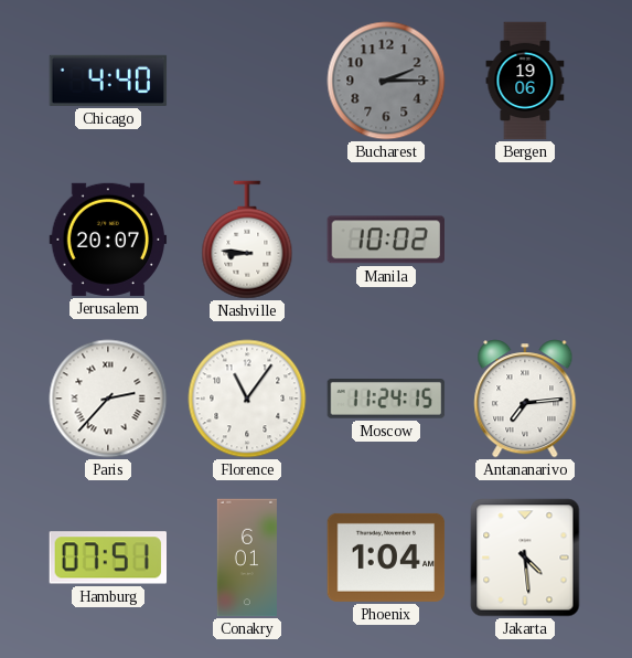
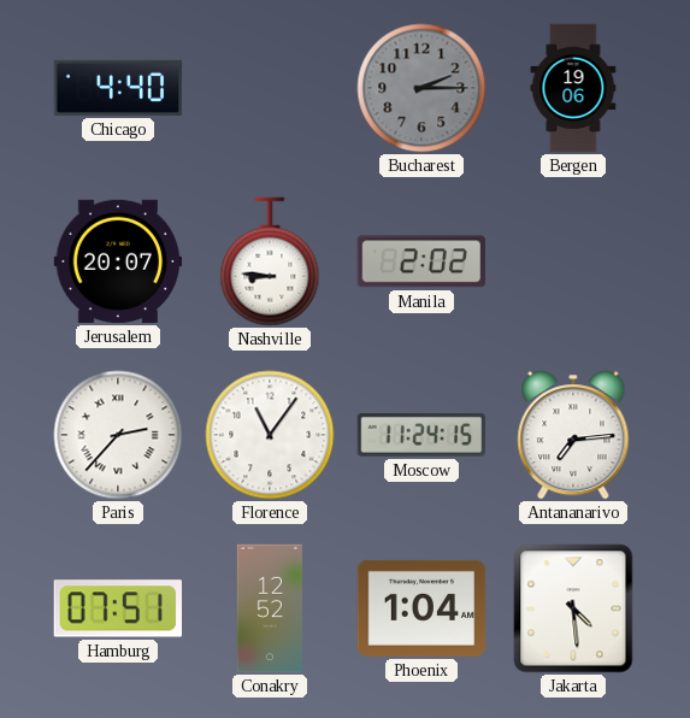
Manila: 10:02 -> 2:02
Conakry: 6:01 -> 12:52
